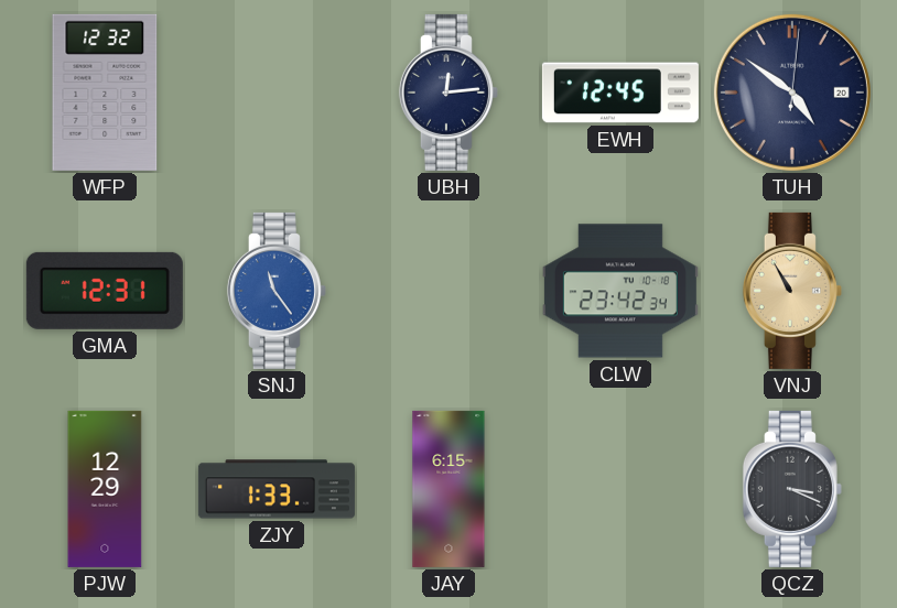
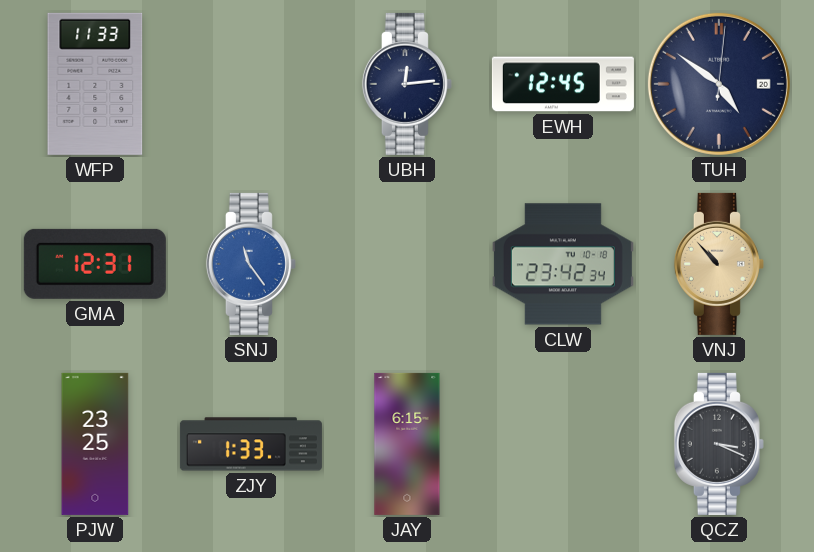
WFP: 12:32 -> 11:33
VNJ: 10:55 -> 10:53
PJW: 12:29 -> 23:25
